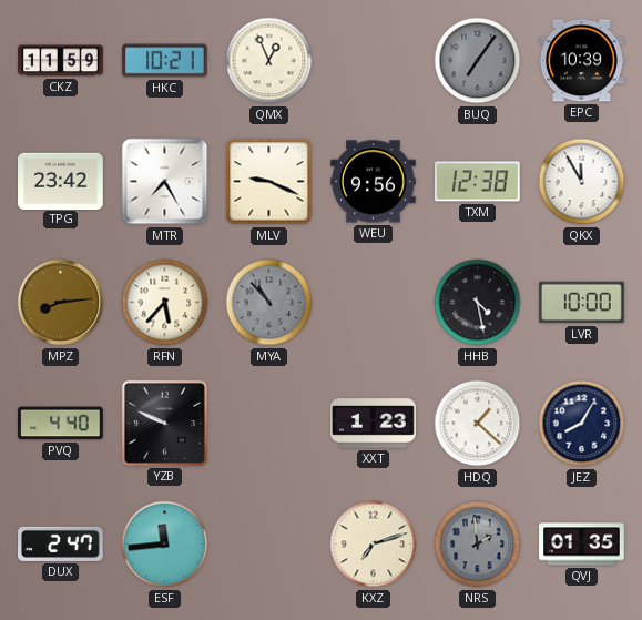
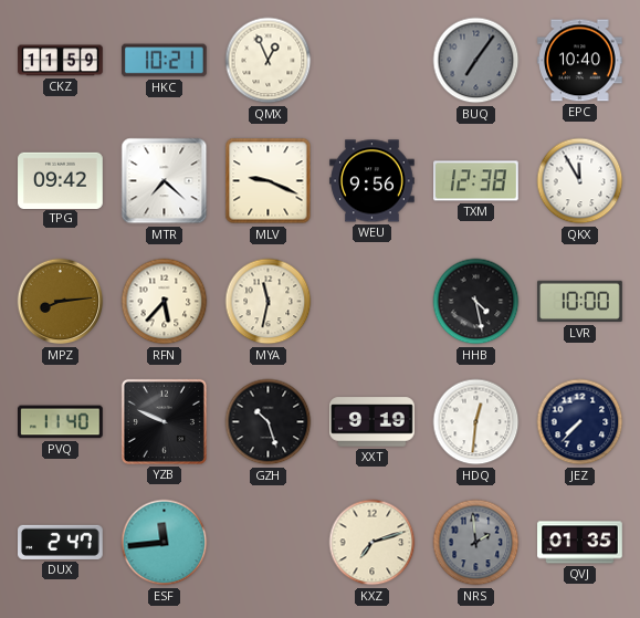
EPC: 10:39 -> 10:40
TPG: 23:42 -> 09:42
MTR: 7:25 -> 7:22
MYA: 10:53 -> 11:32
MYA dial: grey -> cream
PVQ: 4:40 -> 11:40
GZH: none -> 10:27
XXT: 1:23 -> 9:19
HDQ: 1:22 -> 12:31
JEZ: 8:05 -> 7:37
